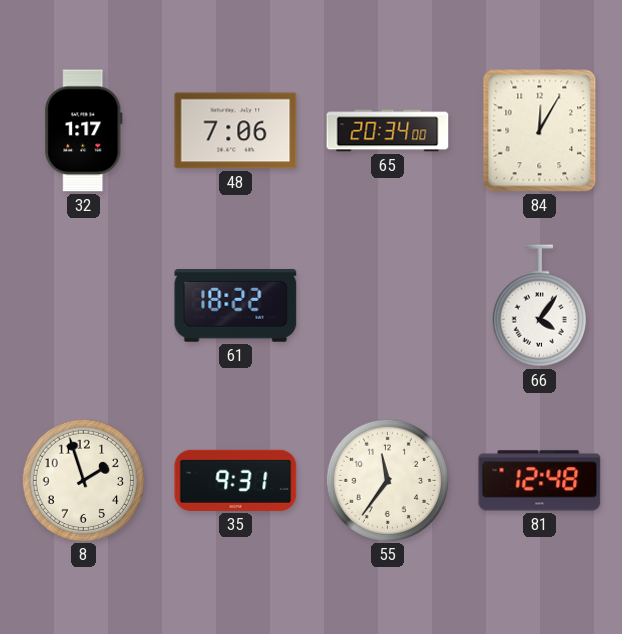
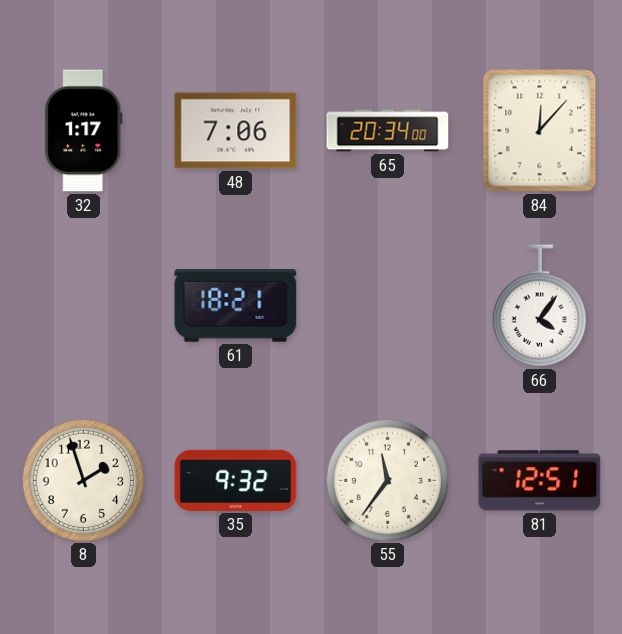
84: 12:05 -> 12:07
61: 18:22 -> 18:21
35: 9:31 -> 9:32
81: 12:48 -> 12:51
